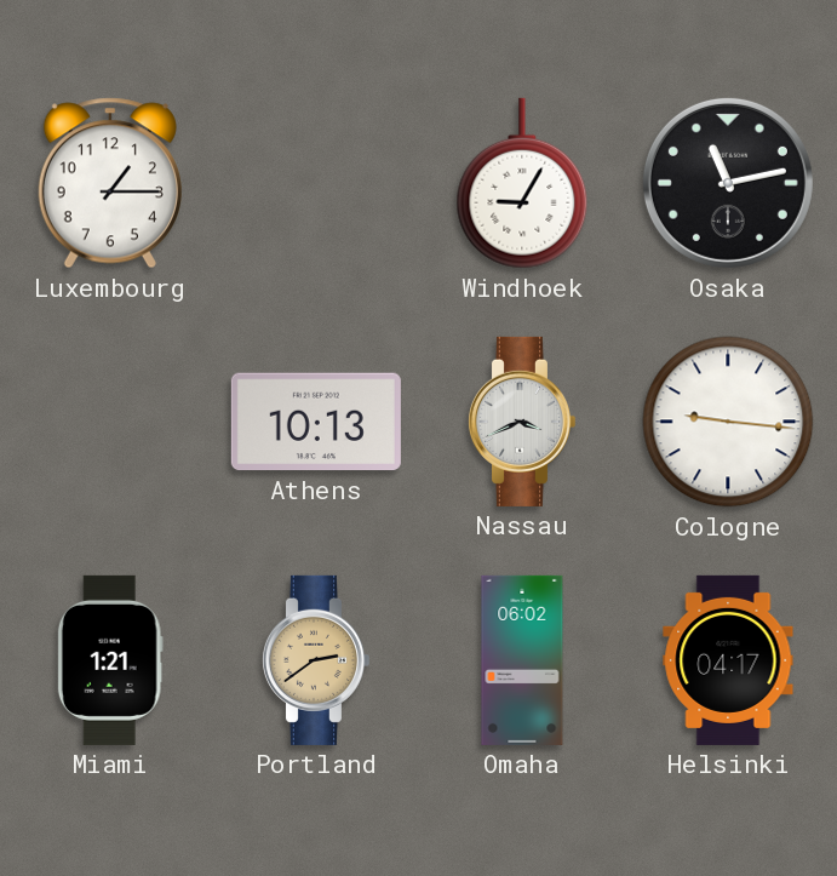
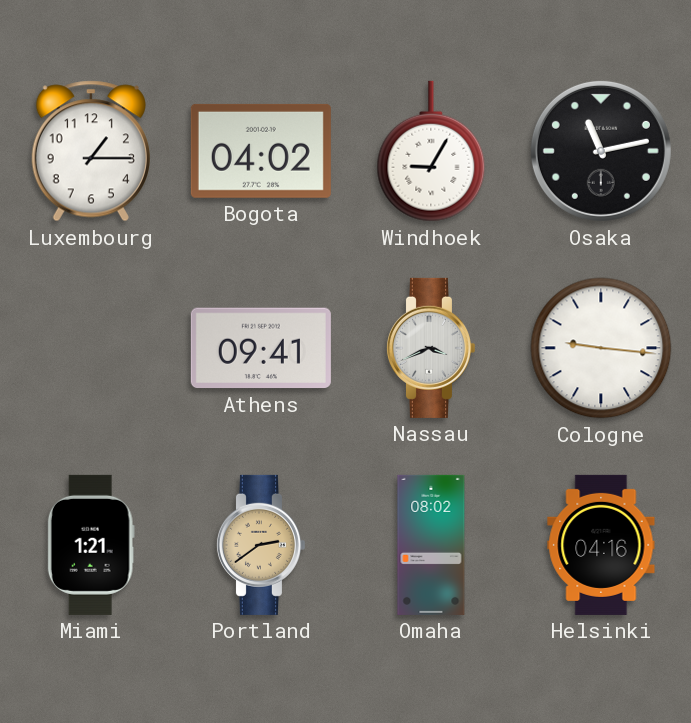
Bogota: none -> 04:02
Athens: 10:13 -> 09:41
Omaha: 06:02 -> 08:02
Helsinki: 04:17 -> 04:16
